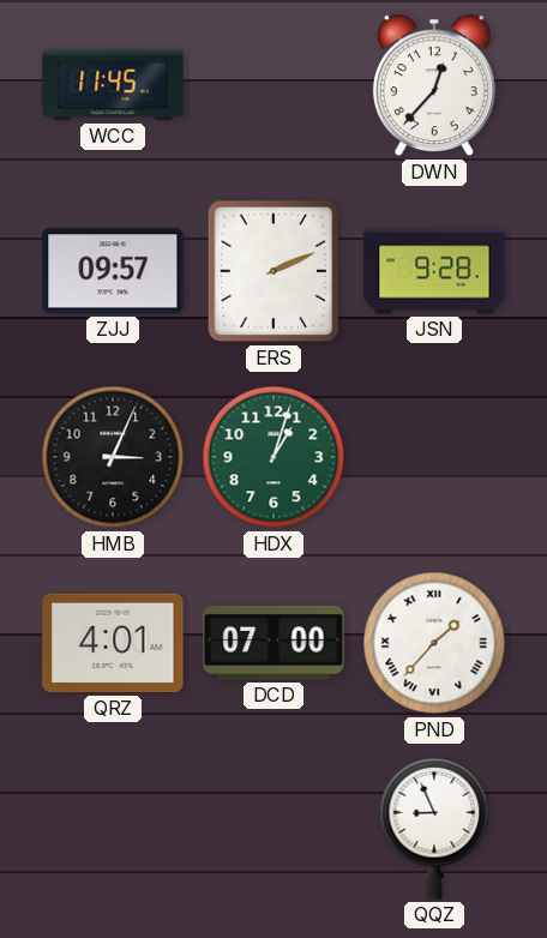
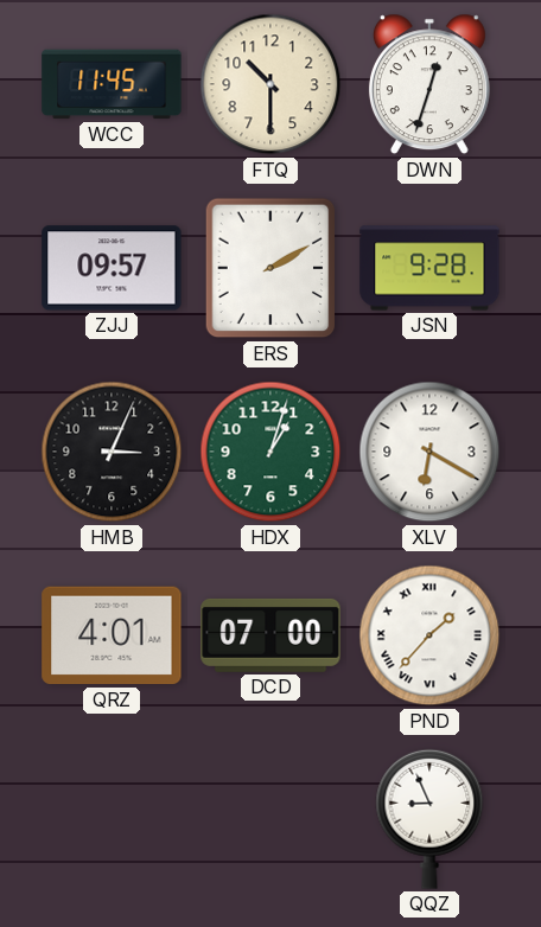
FTQ: none -> 10:30
DWN: 12:37 -> 12:33
ERS: 2:11 -> 2:10
XLV: none -> 6:20
